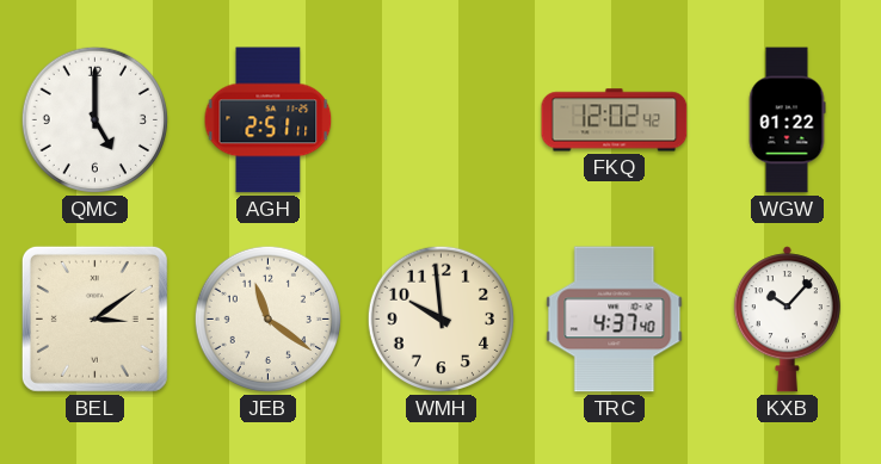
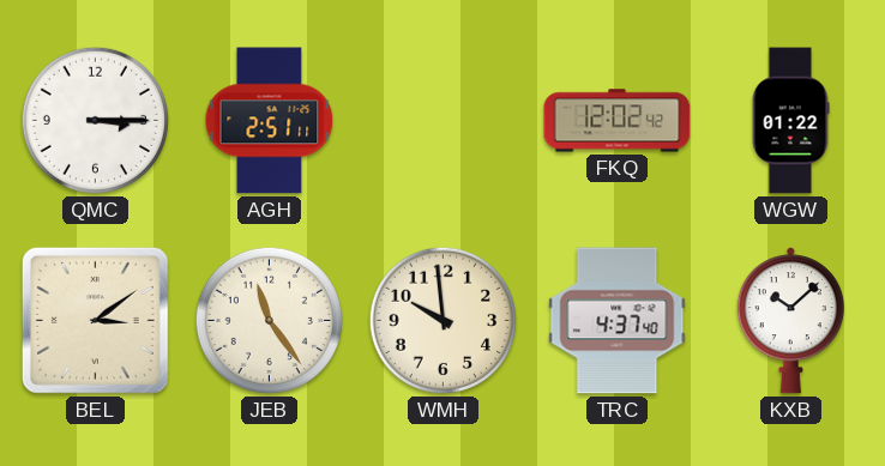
QMC: 5:00 -> 3:15
JEB: 11:21 -> 11:24
KXB: 10:07 -> 10:08
